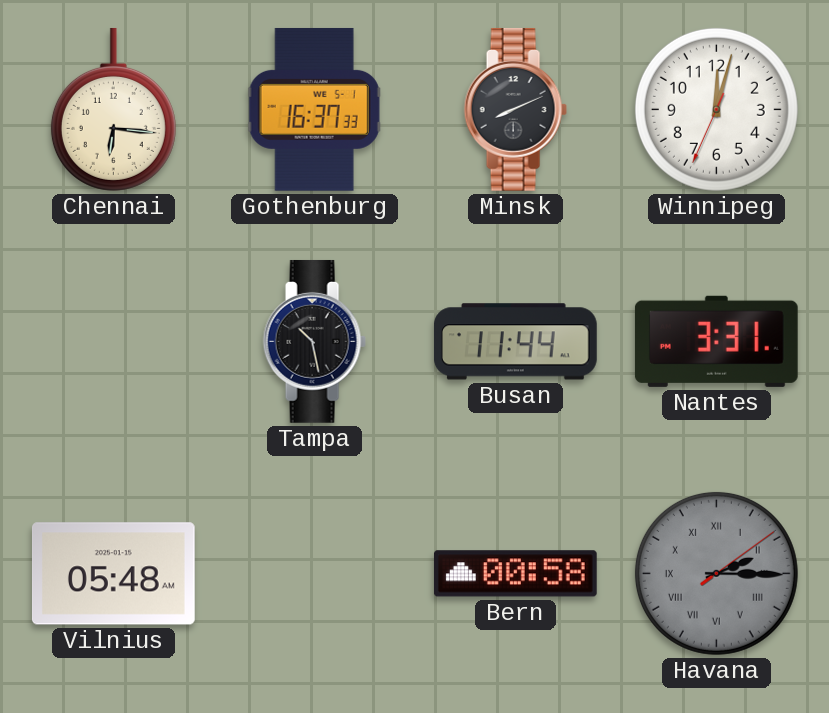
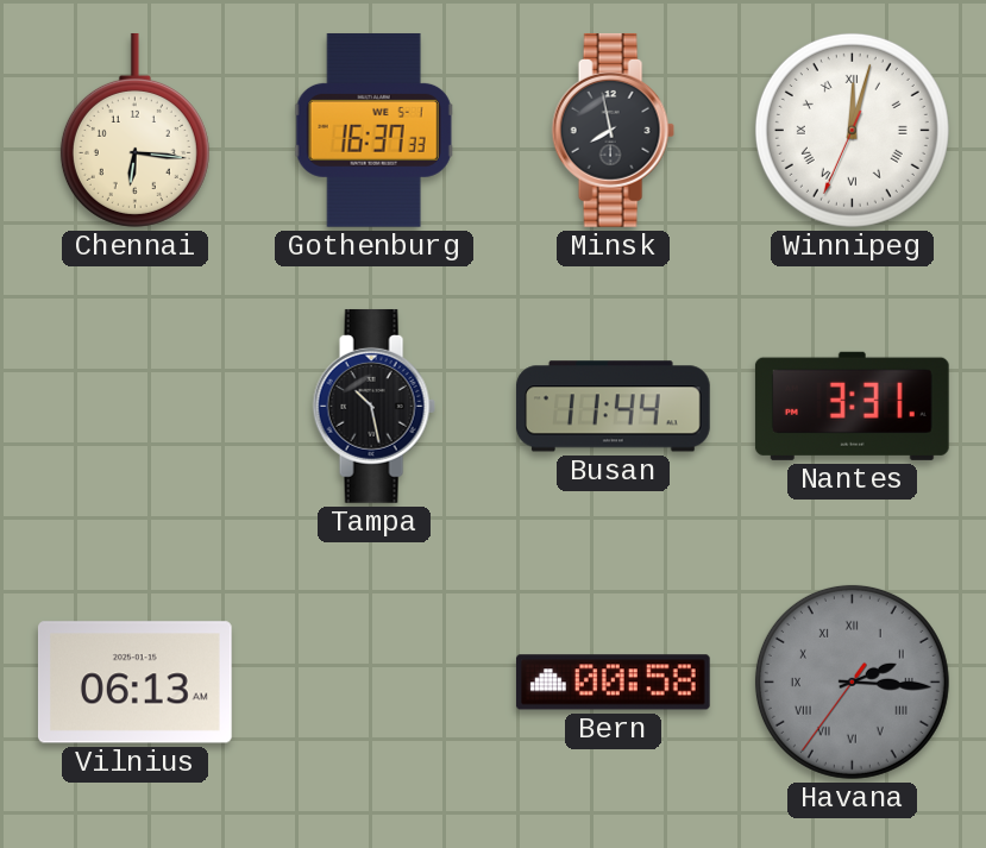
Minsk: 8:11 -> 7:58
Winnipeg numerals: Arabic -> Roman
Vilnius: 05:48 -> 06:13
Havana: 2:15:09 -> 2:15:36
